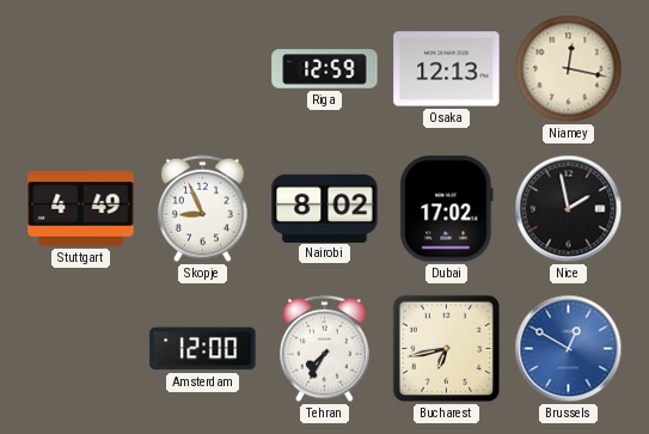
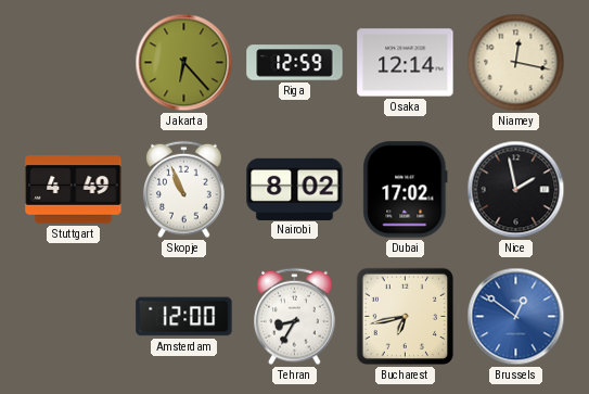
Jakarta: none -> 6:23
Osaka: 12:13 -> 12:14
Skopje: 8:56 -> 10:56
Tehran: 7:35 -> 8:35
Brussels: 12:50 -> 12:51
